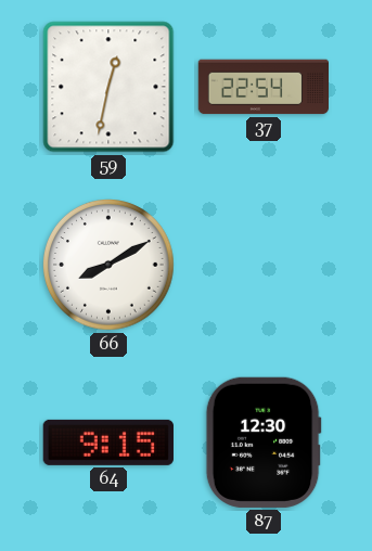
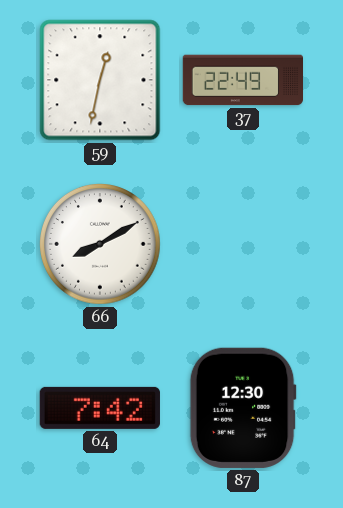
37: 22:54 -> 22:49
64: 9:15 -> 7:42
